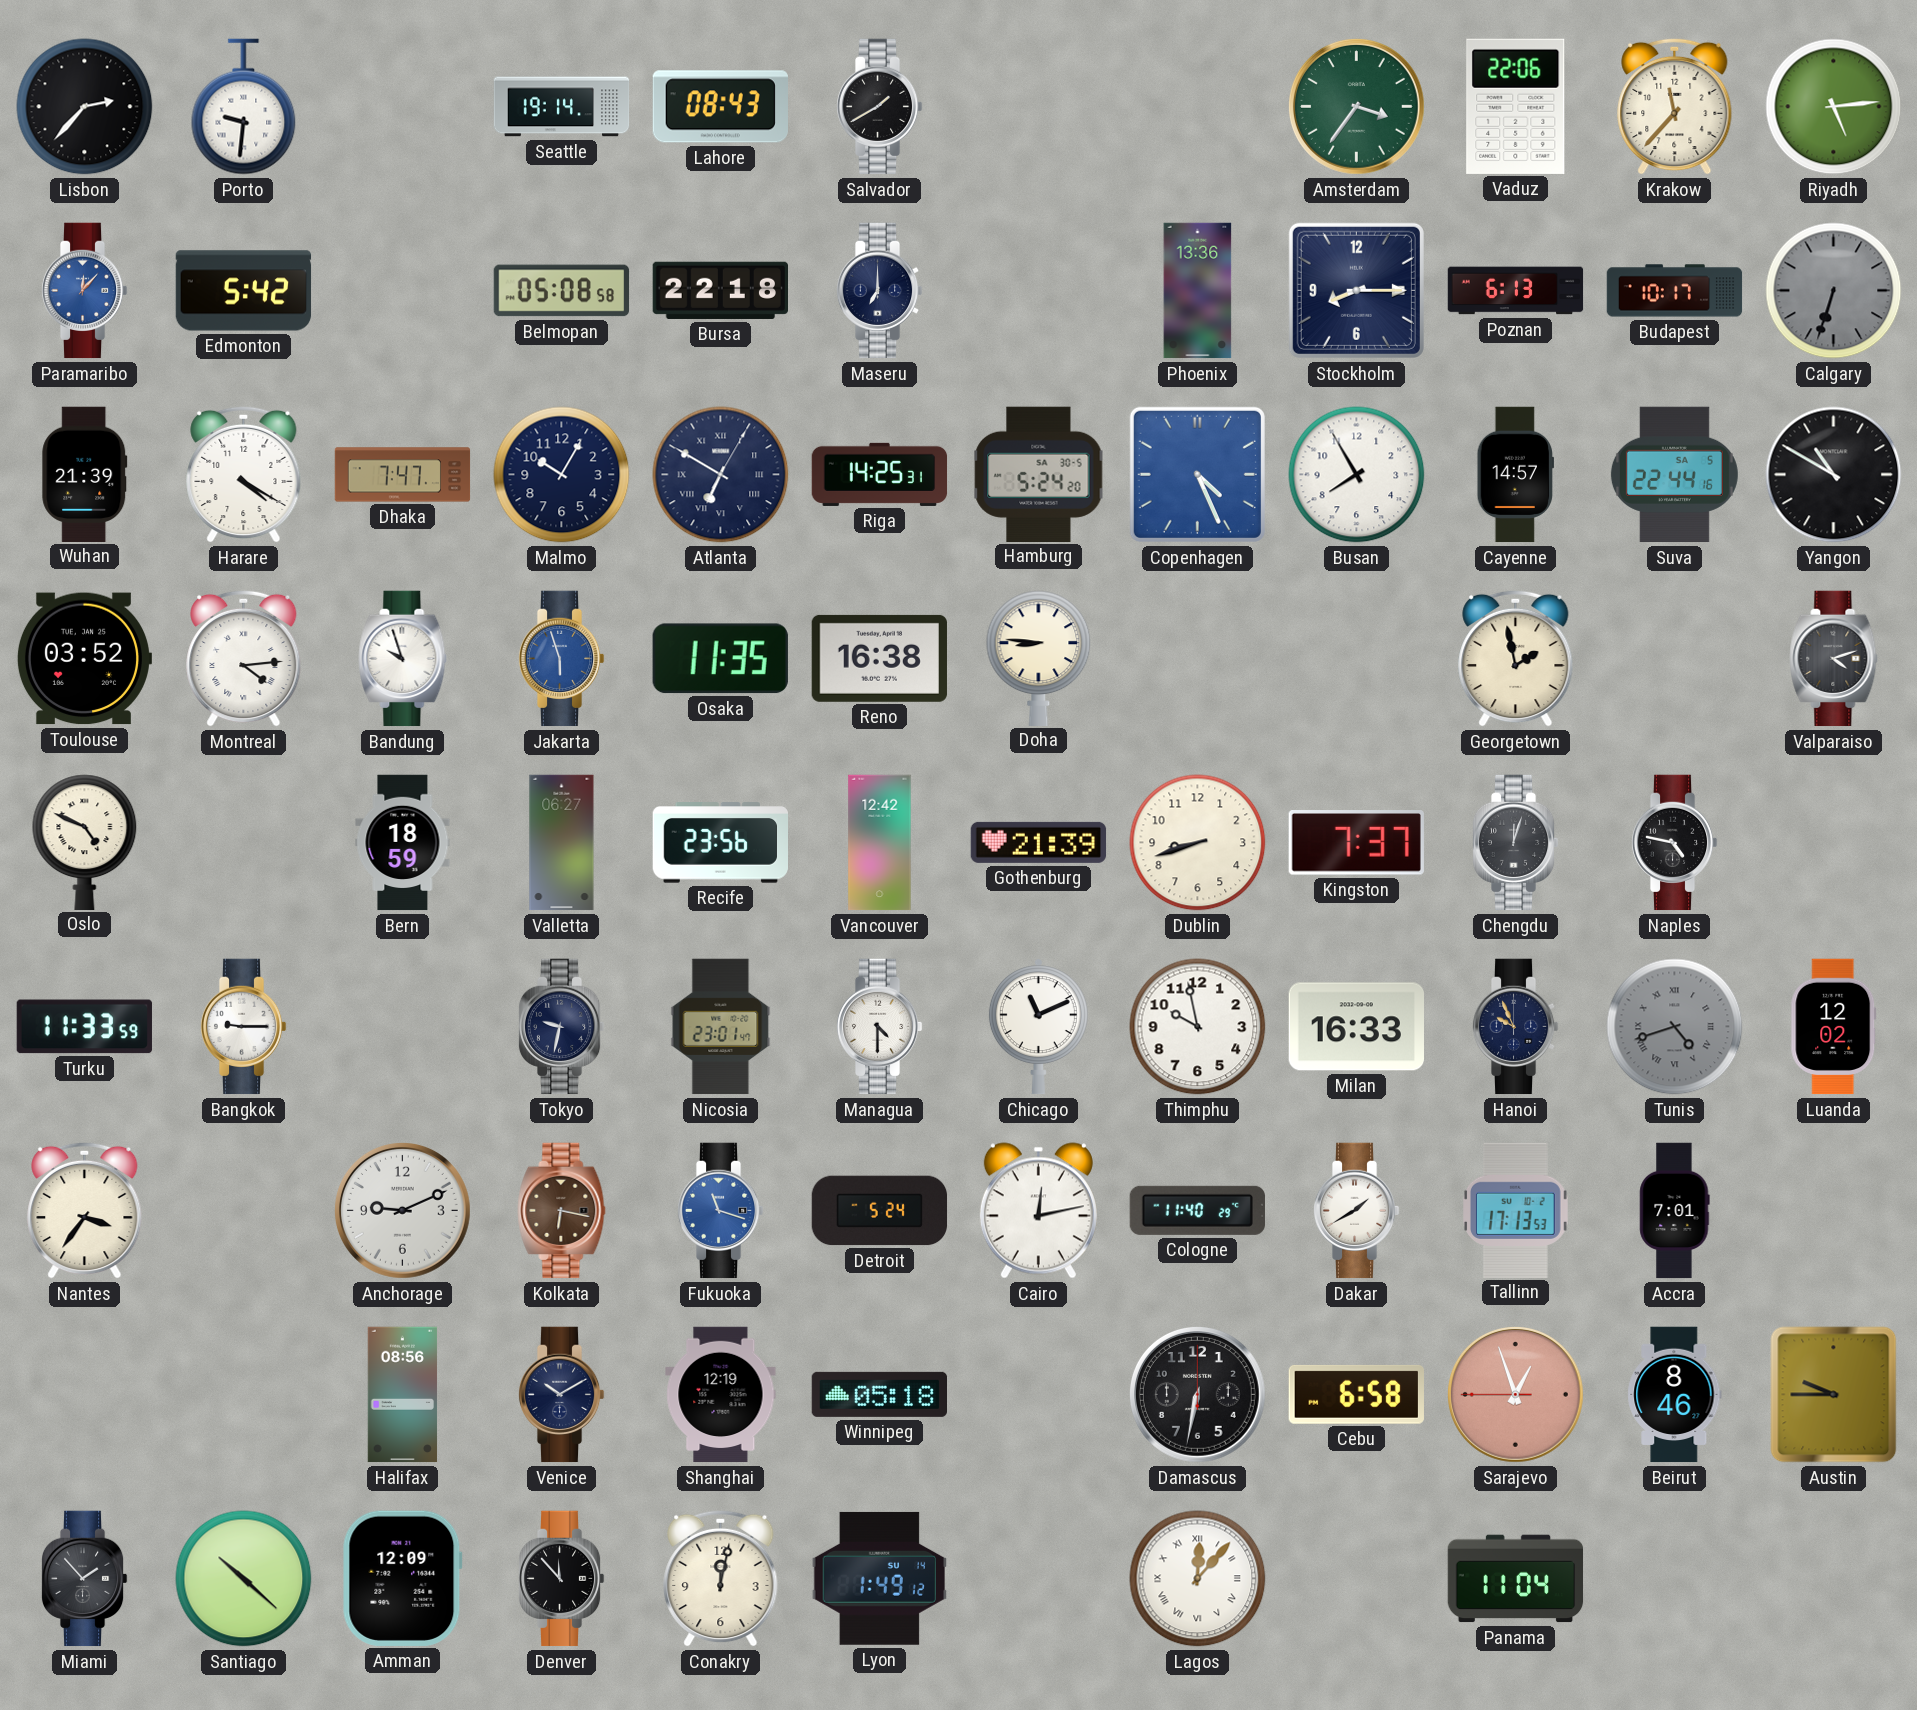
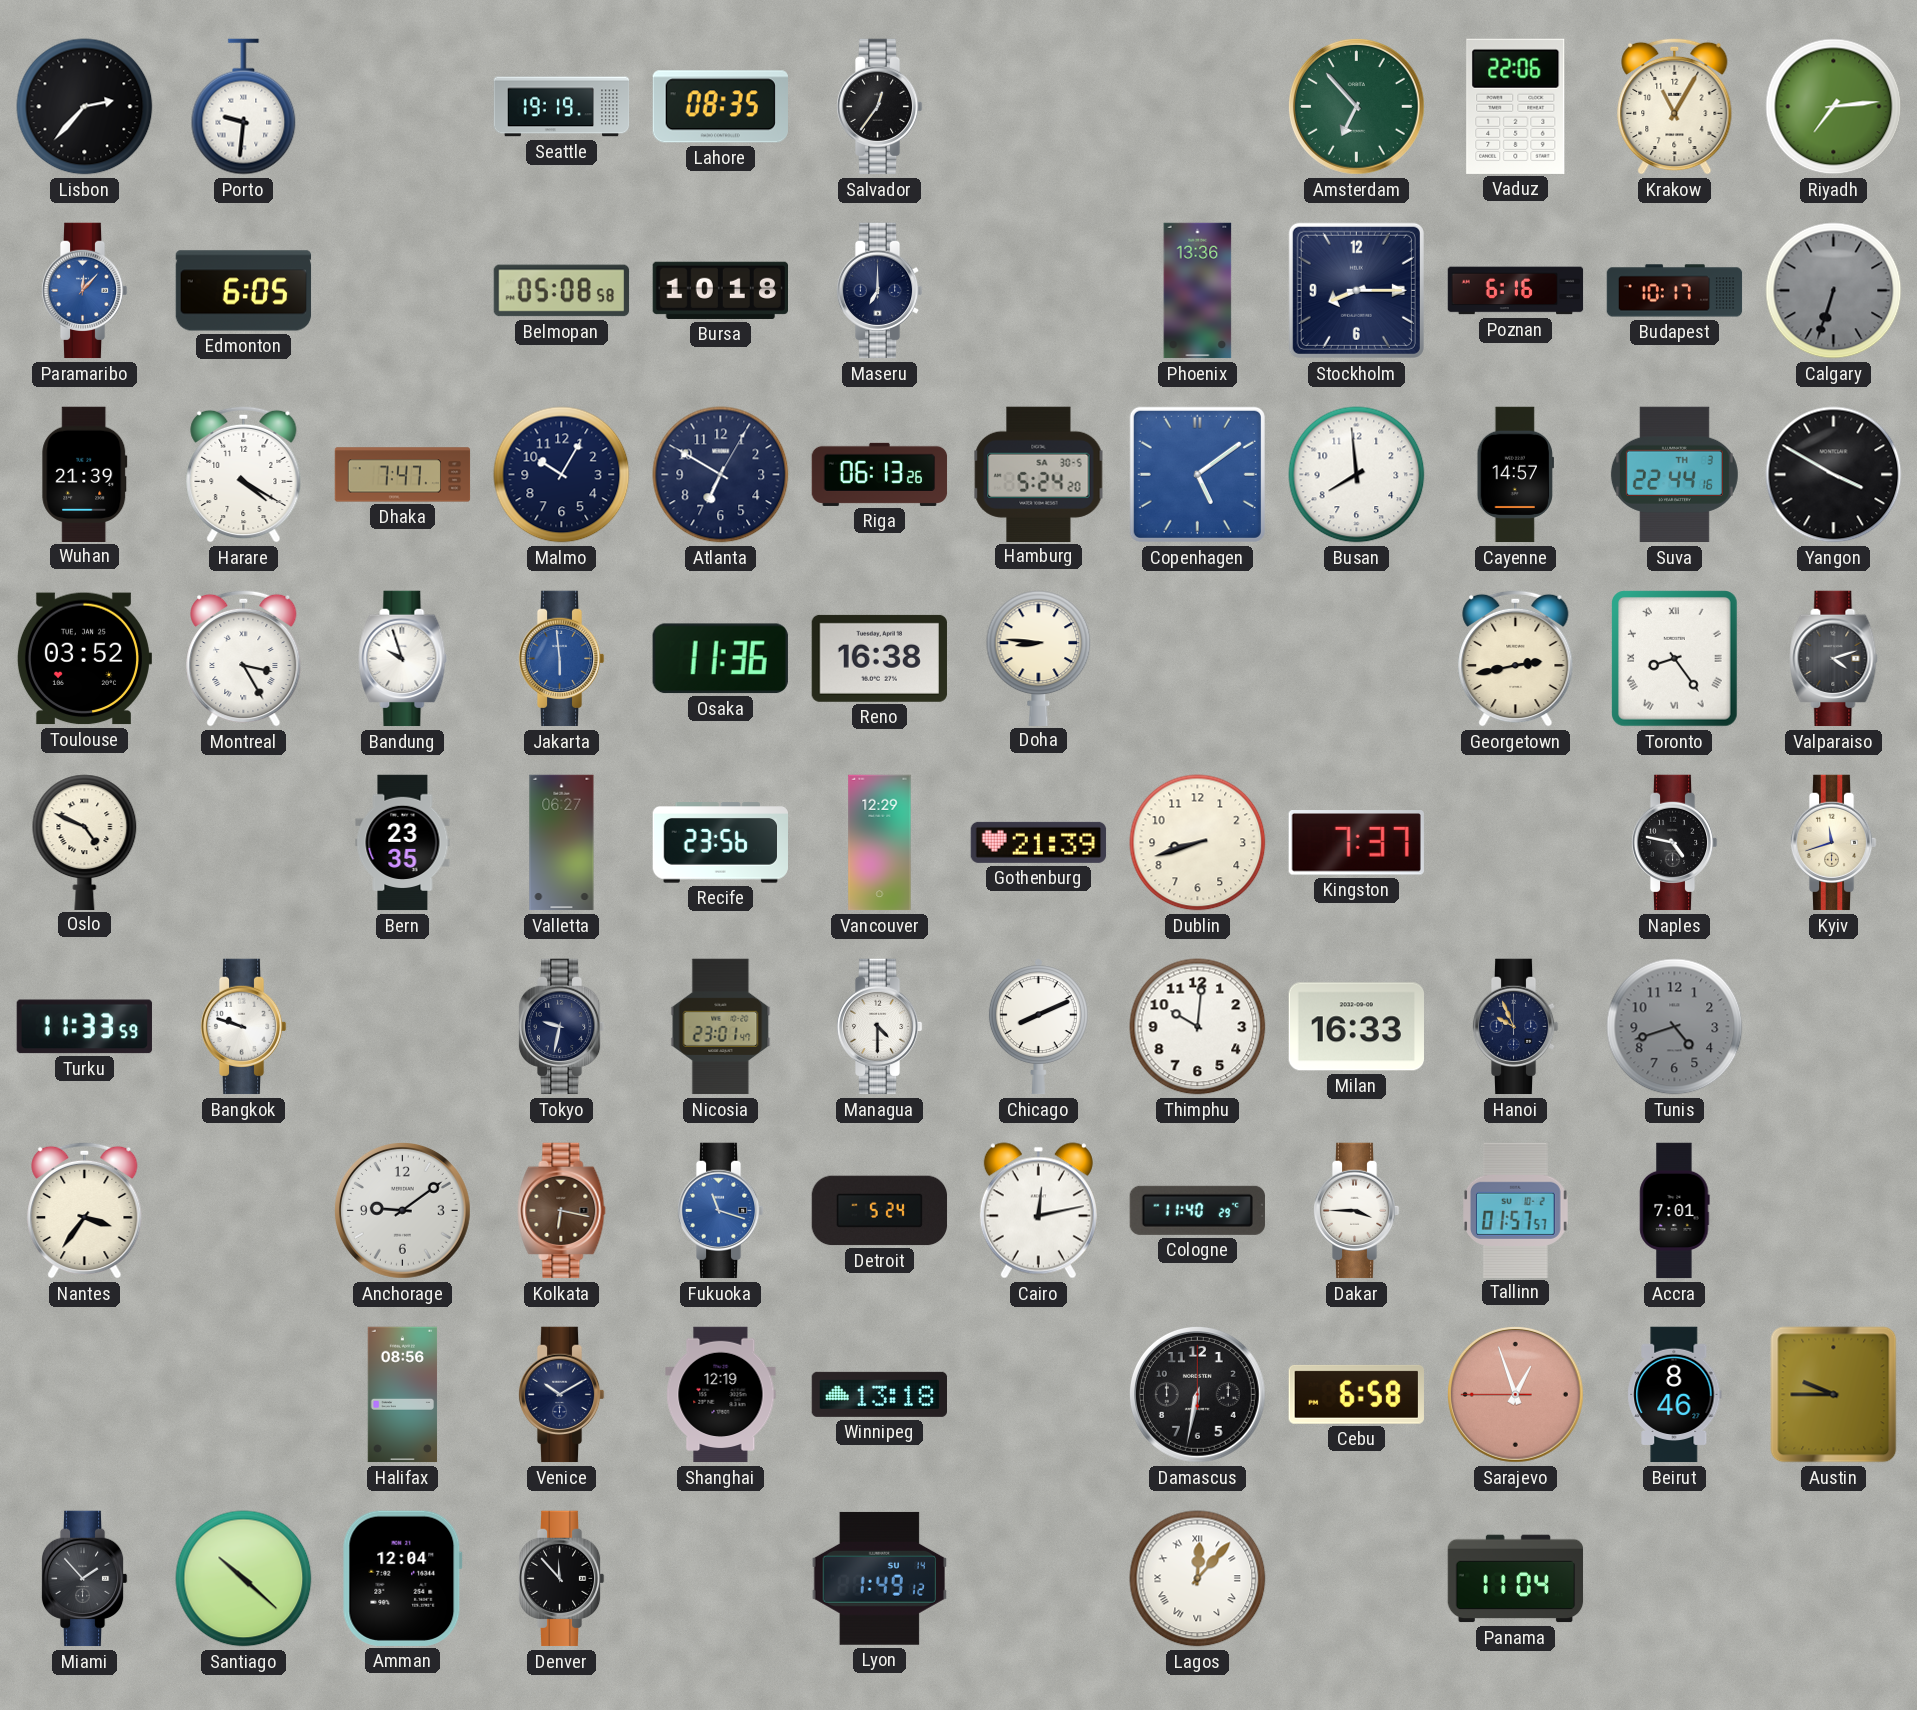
Seattle: 19:14 -> 19:19
Lahore: 08:43 -> 08:35
Salvador: 1:40 -> 12:36
Amsterdam: 3:36 -> 6:53
Krakow: 11:37 -> 11:05
Riyadh: 5:14 -> 7:14
Edmonton: 5:42 -> 6:05
Bursa: 22:18 -> 10:18
Poznan: 6:13 -> 6:16
Atlanta numerals: Roman -> Arabic
Riga: 14:25 -> 06:13
Copenhagen: 4:26 -> 5:09
Busan: 7:55 -> 7:59
Suva date: SA 5 -> TH 3
Yangon: 10:50 -> 3:50
Montreal: 4:14 -> 3:25
Jakarta: 5:57 -> 5:59
Osaka: 11:35 -> 11:36
Georgetown: 1:58 -> 2:43
Toronto: none -> 8:24
Bern: 18:59 -> 23:35
Vancouver: 12:42 -> 12:29
Chengdu: 12:03 -> none
Kyiv: none -> 11:42
Bangkok: 9:15 -> 9:48
Chicago: 11:11 -> 8:11
Thimphu: 9:58 -> 10:01
Tunis numerals: Roman -> Arabic
Luanda: 12:02 -> none
Anchorage: 9:11 -> 9:09
Dakar: 1:40 -> 3:45
Tallinn: 17:13 -> 01:57
Winnipeg: 05:18 -> 13:18
Amman: 12:09 -> 12:04
Conakry: 12:02 -> none
